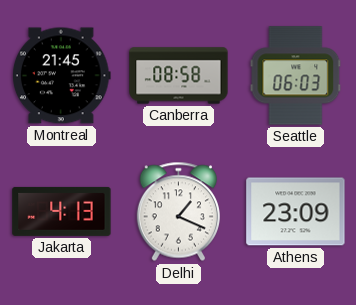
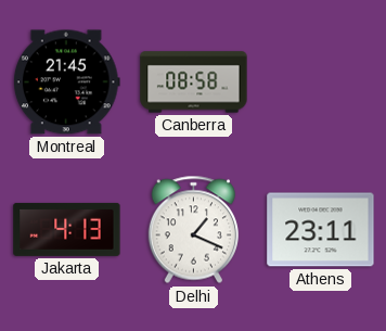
Seattle: 06:03 -> none
Athens: 23:09 -> 23:11
